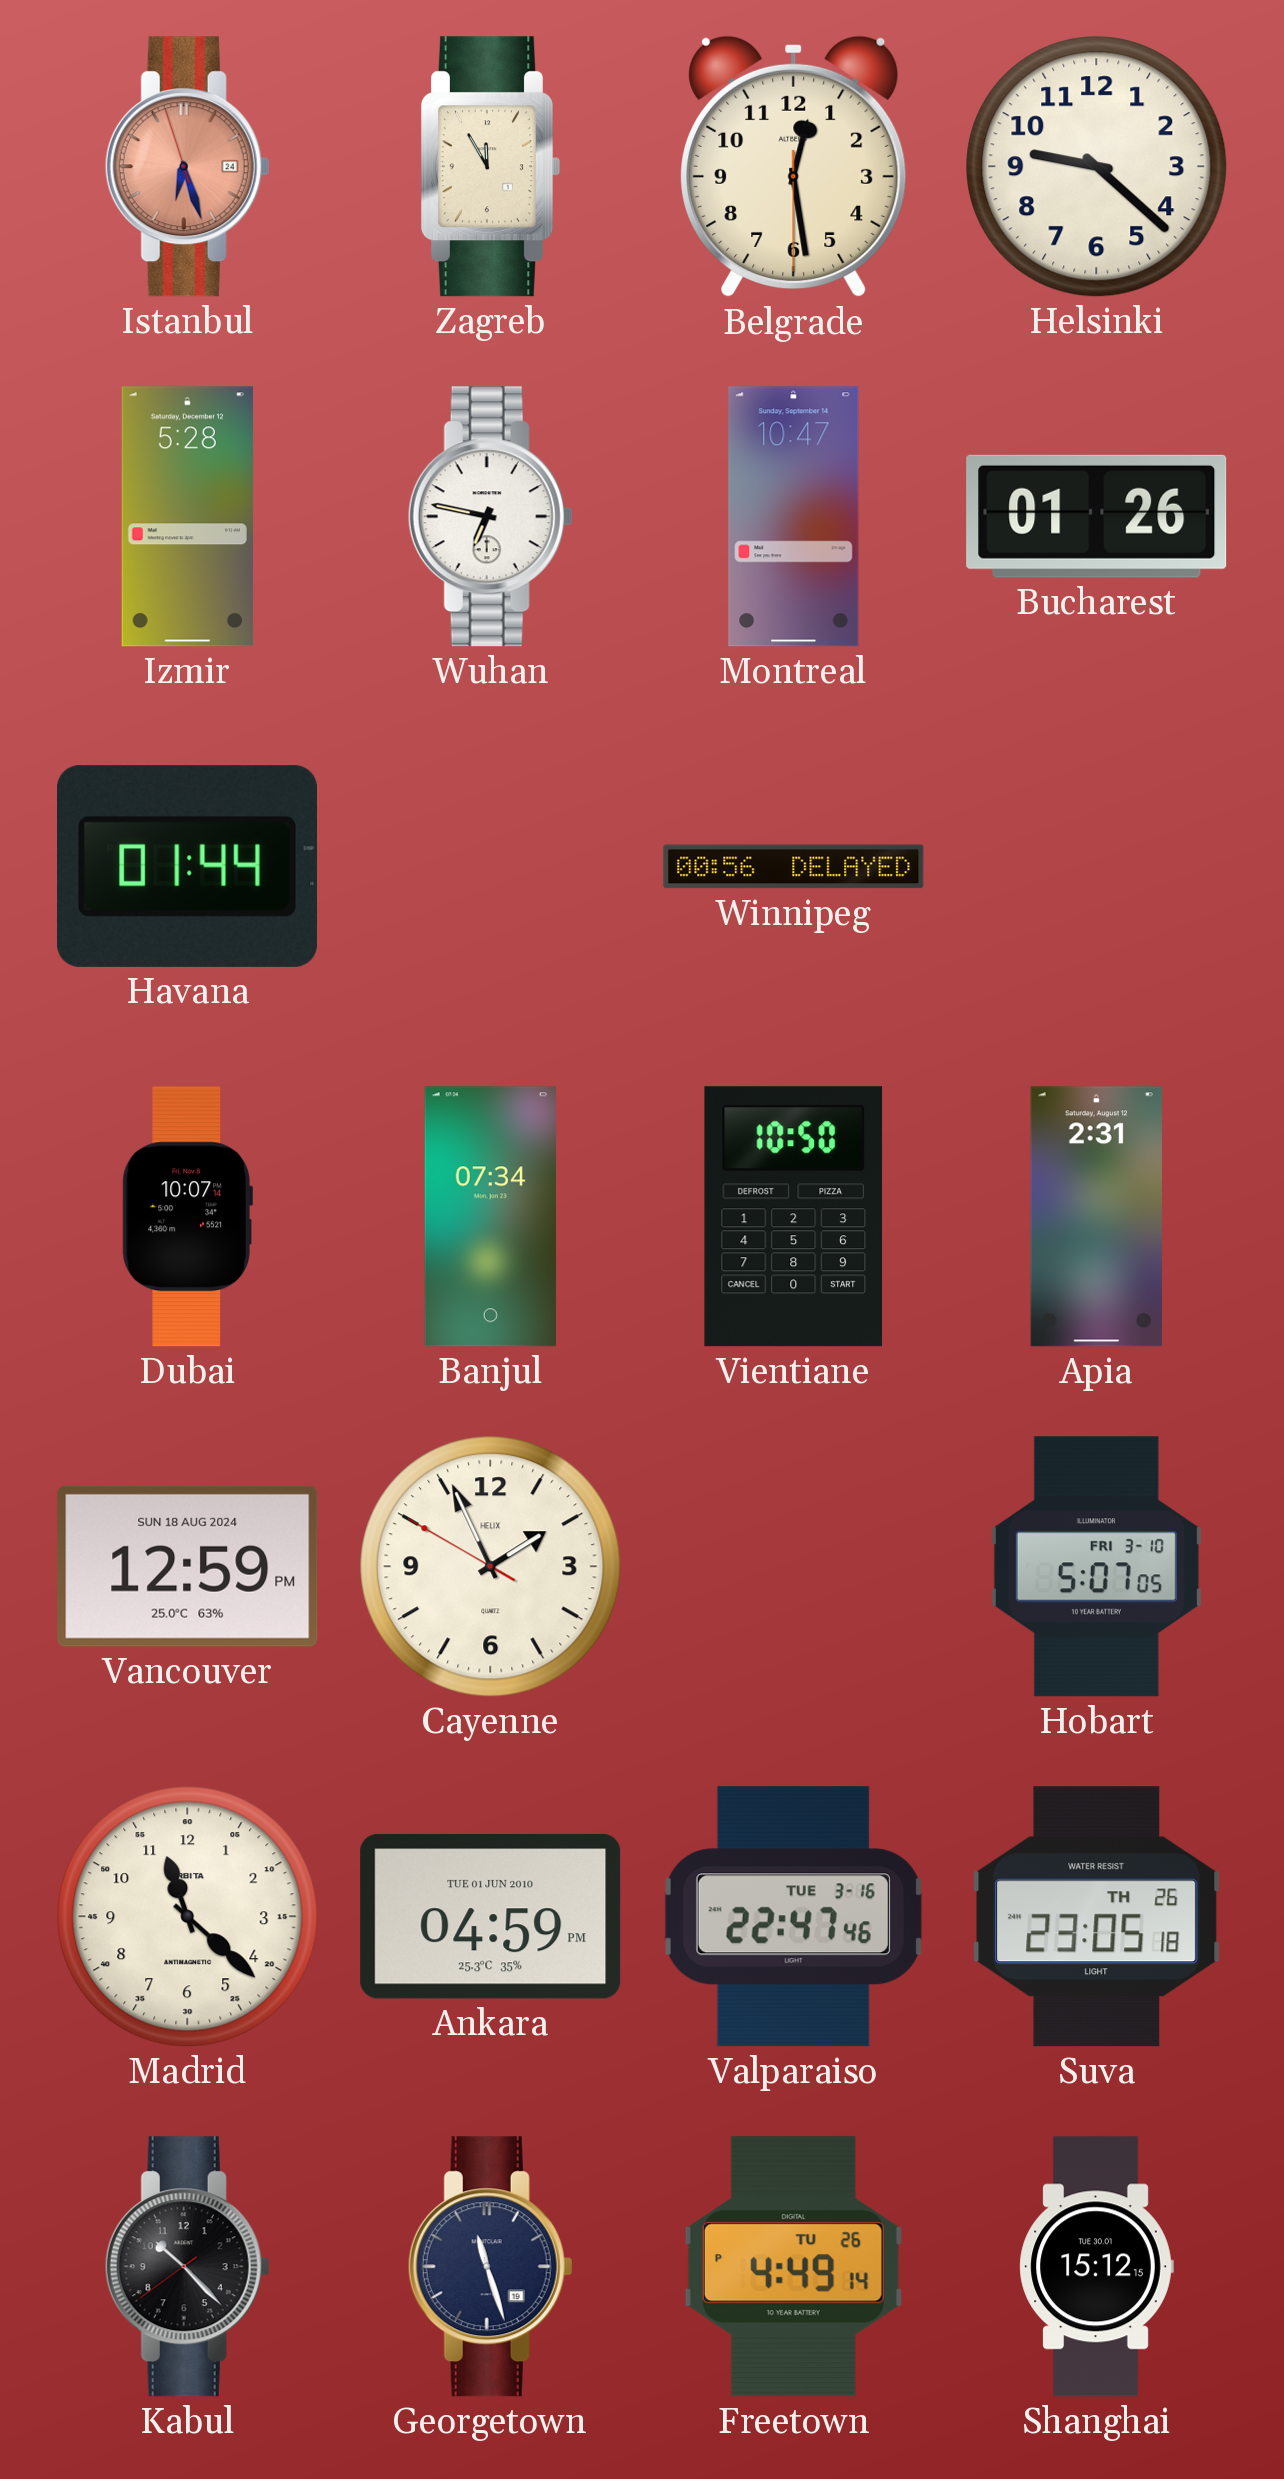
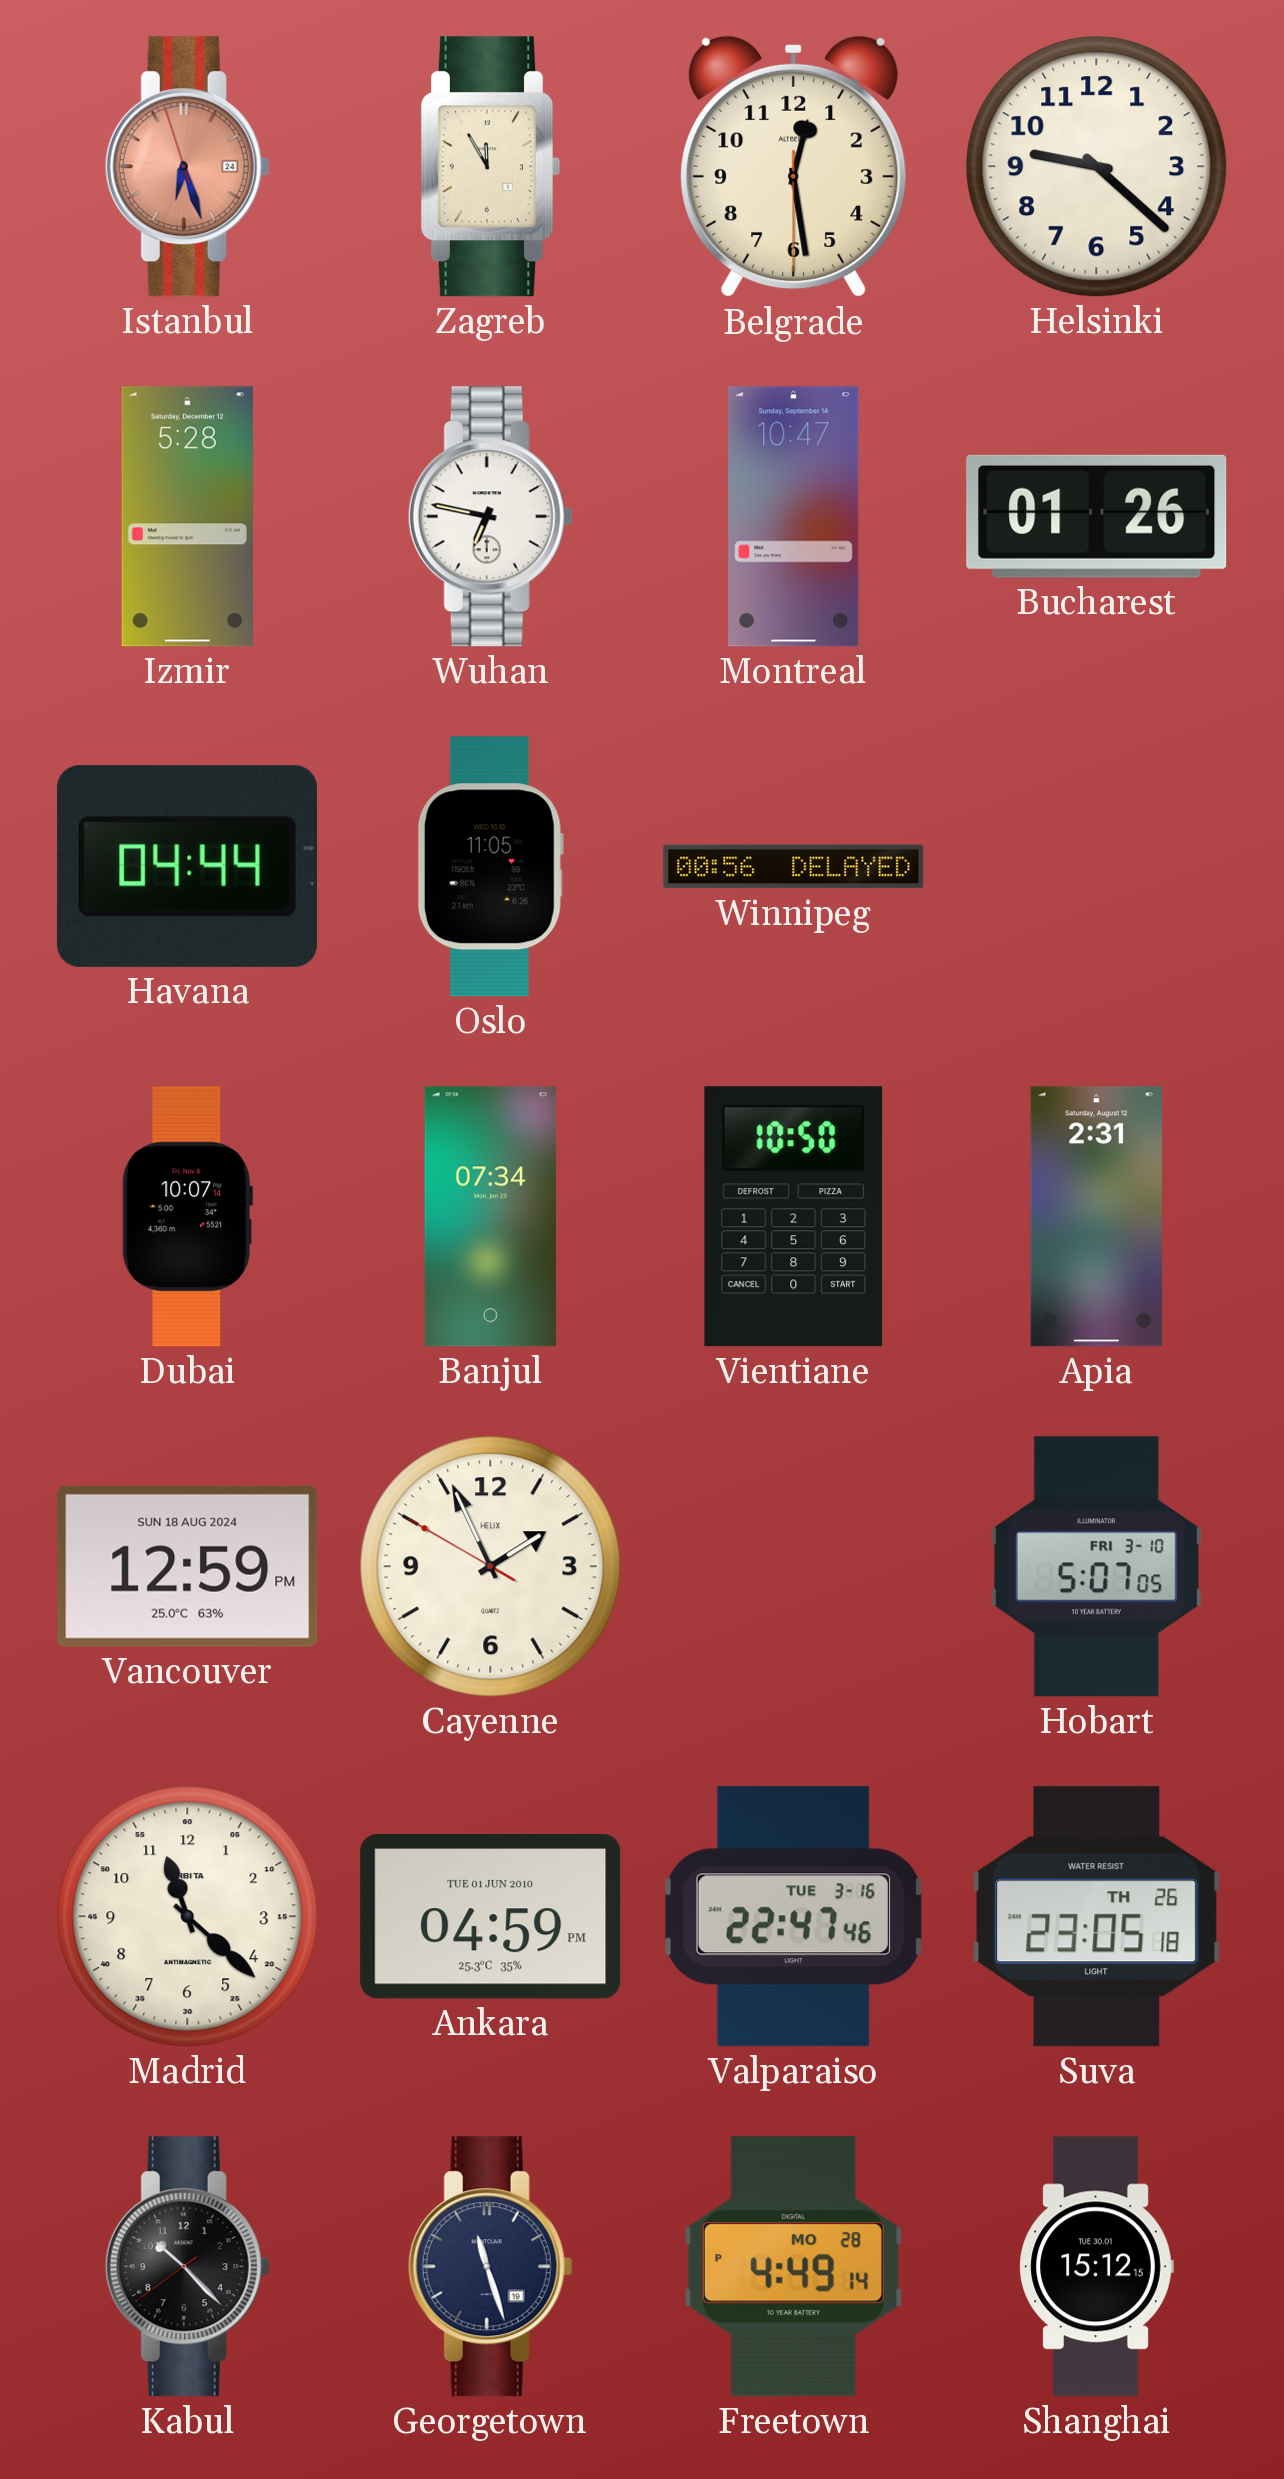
Havana: 01:44 -> 04:44
Oslo: none -> 11:05
Freetown date: TU 26 -> MO 28
